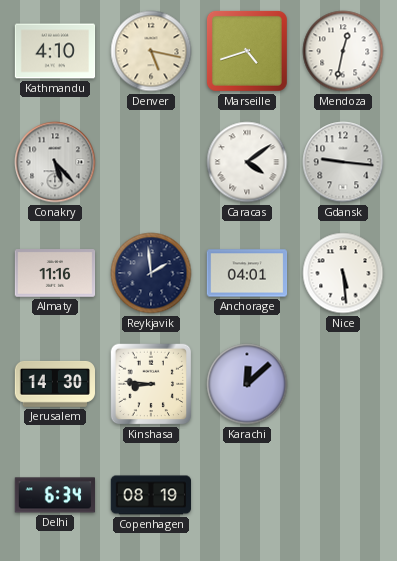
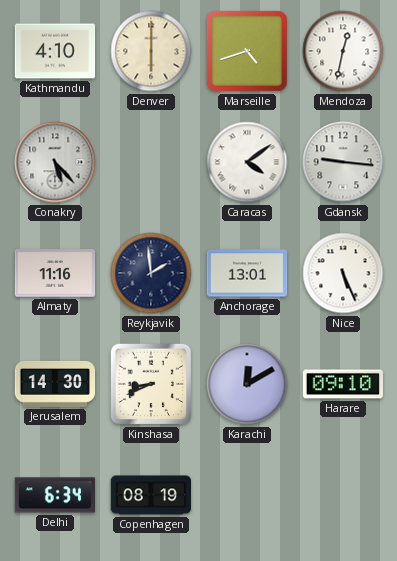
Denver: 5:17 -> 6:00
Anchorage: 04:01 -> 13:01
Nice: 5:29 -> 5:26
Kinshasa: 8:46 -> 8:41
Karachi: 12:08 -> 12:10
Harare: none -> 09:10
